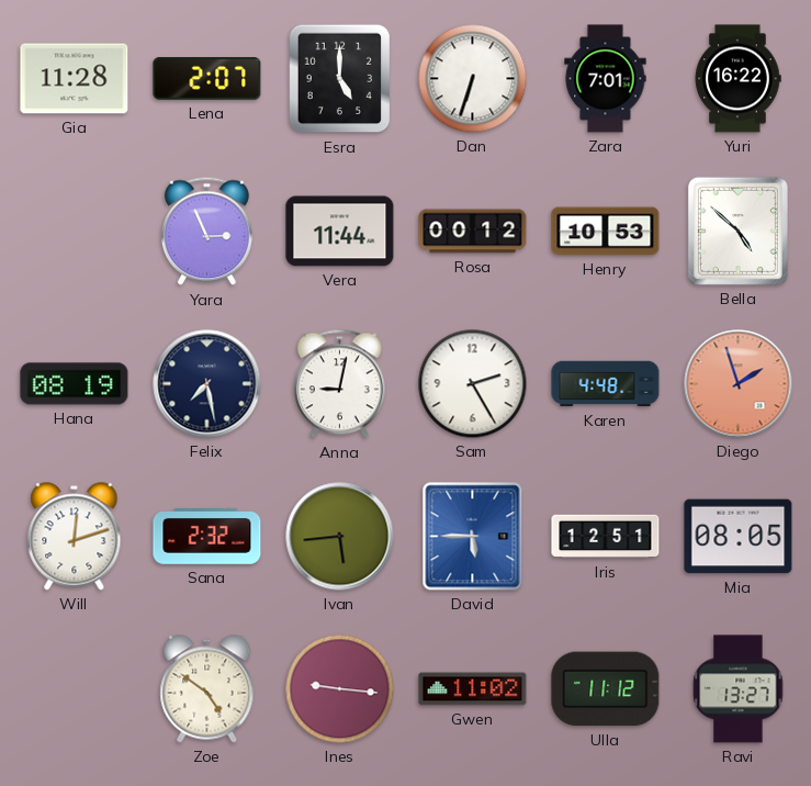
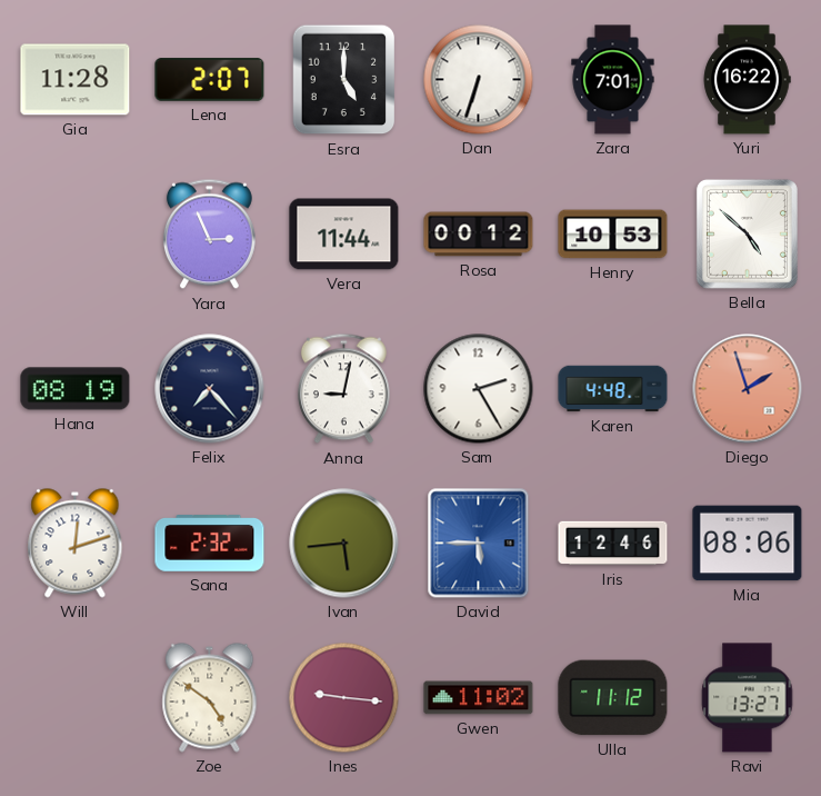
Felix: 7:28 -> 7:23
Iris: 12:51 -> 12:46
Mia: 08:05 -> 08:06
